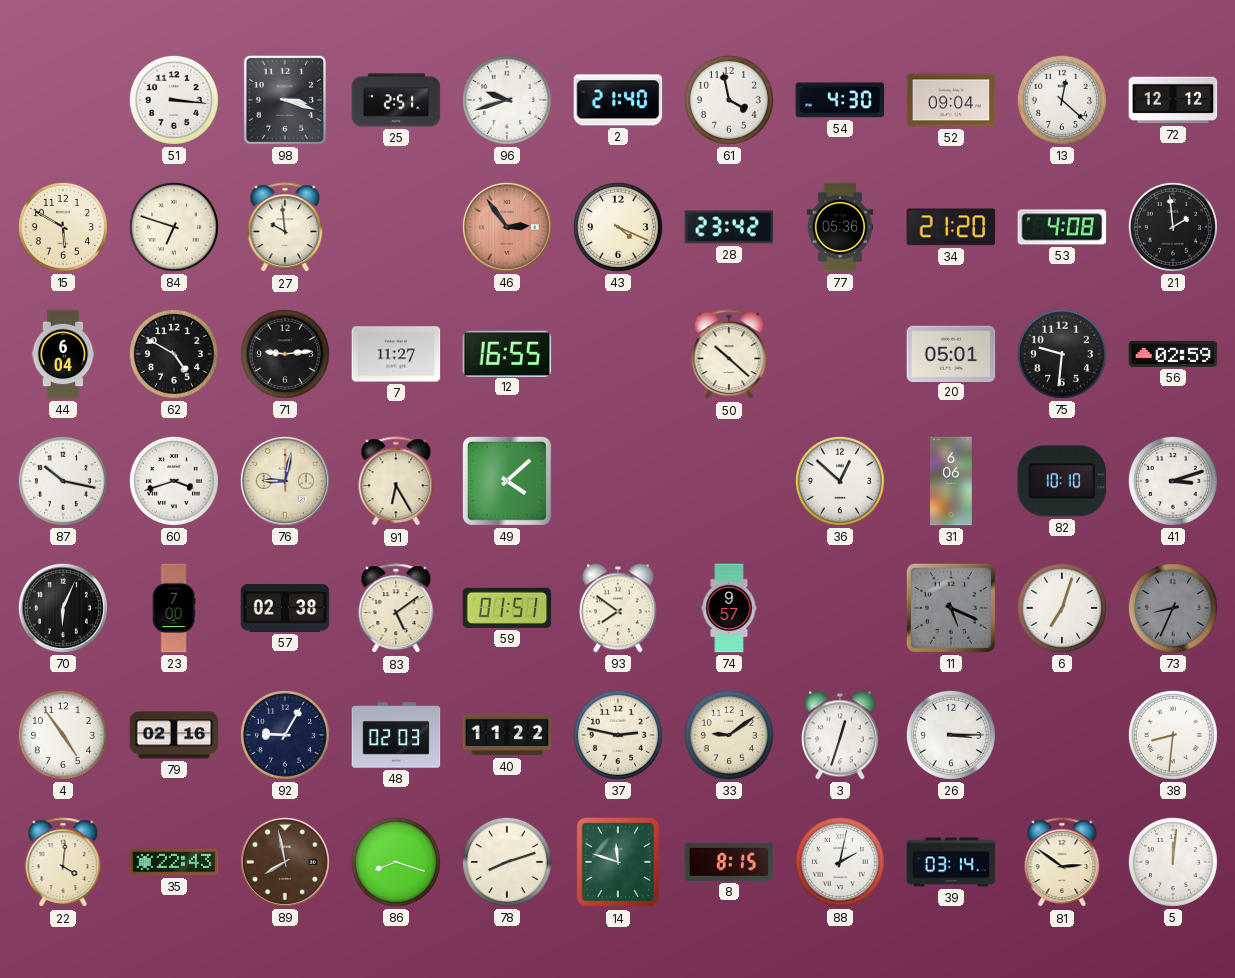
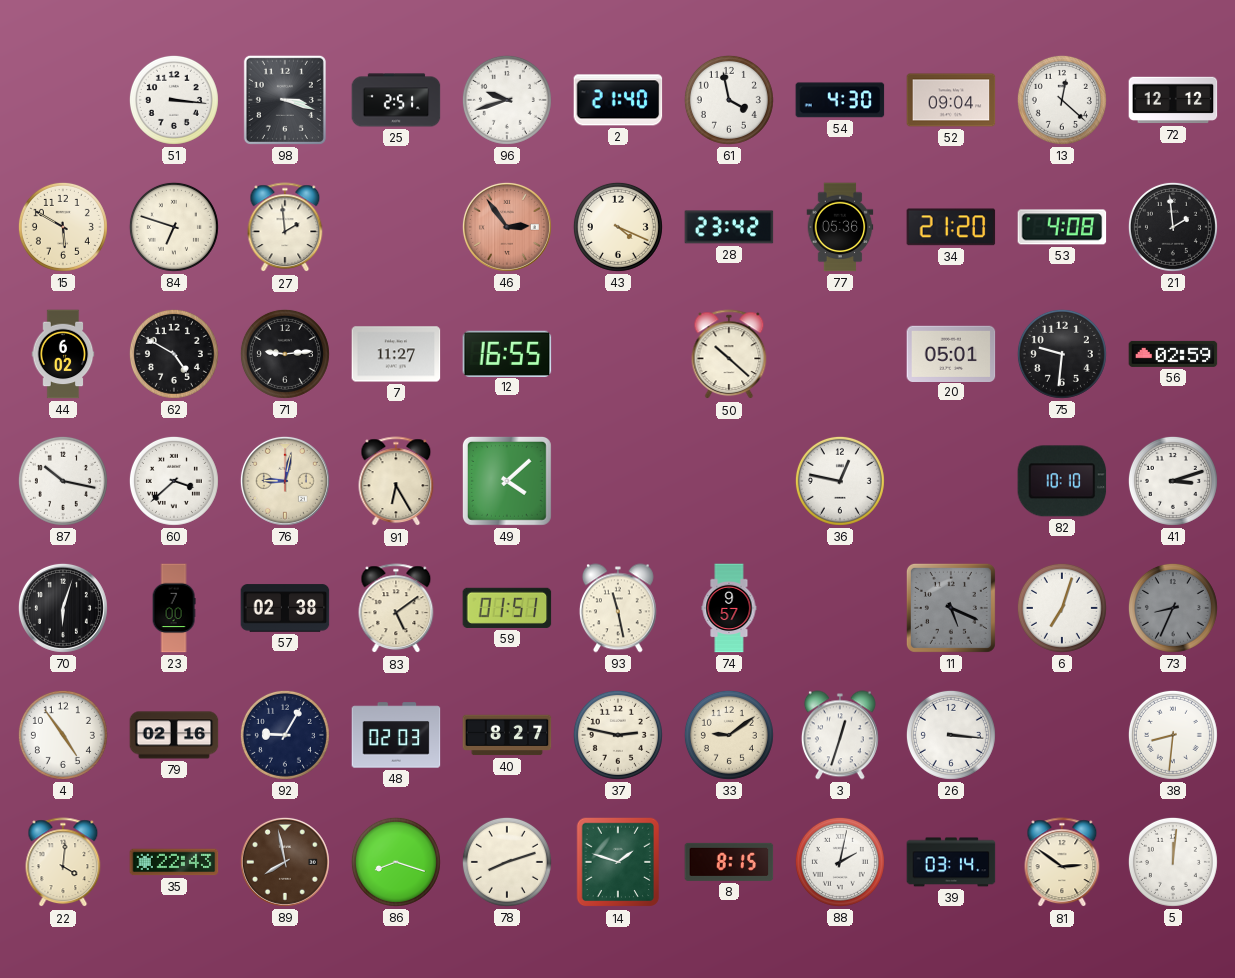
27: 9:59 -> 1:59
44: 6:04 -> 6:02
60: 3:42 -> 3:38
36: 12:52 -> 12:47
31: 6:06 -> none
70: 6:04 -> 6:03
93: 7:51 -> 11:28
40: 11:22 -> 8:27
26: 3:15 -> 3:16
14: 11:48 -> 1:48
